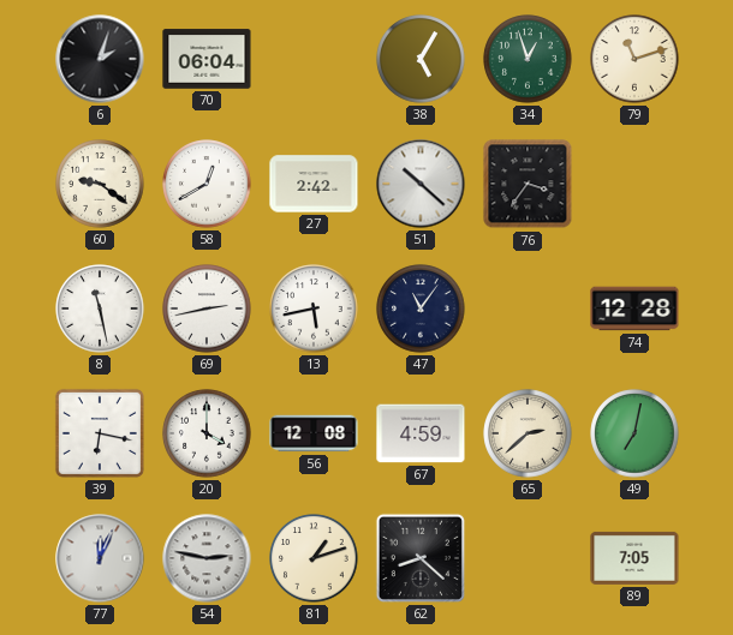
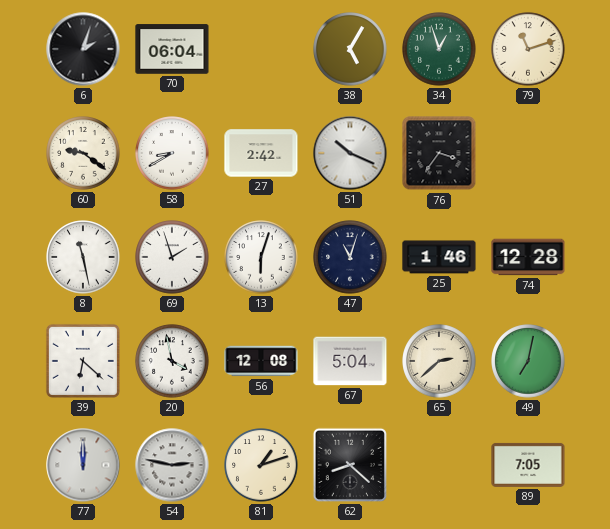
58: 12:40 -> 8:40
51: 10:22 -> 10:19
69: 2:43 -> 1:57
13: 5:43 -> 6:03
47: 11:06 -> 11:03
25: none -> 1:46
39: 6:17 -> 6:22
20: 4:00 -> 3:58
67: 4:59 -> 5:04
77: 12:04 -> 12:00
